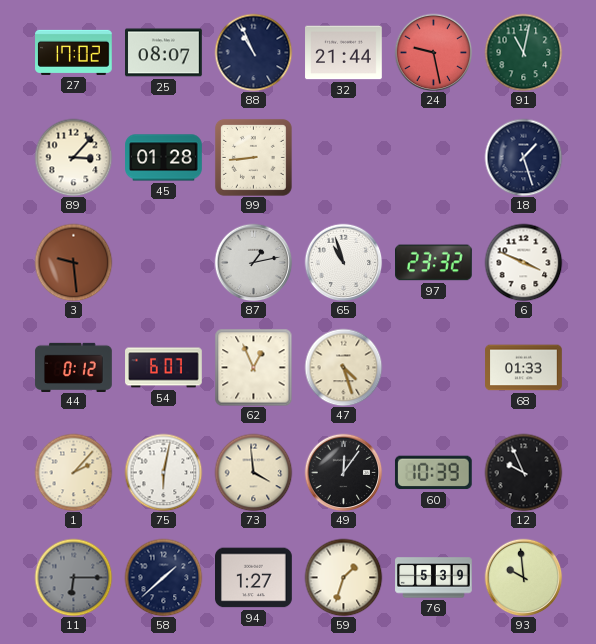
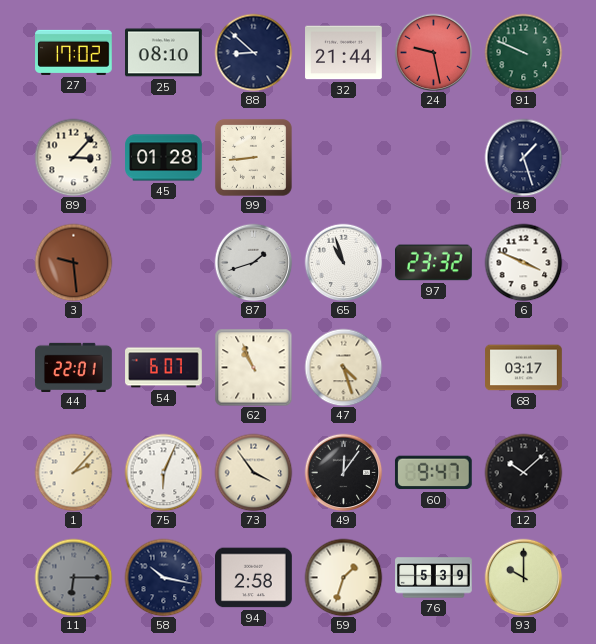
25: 08:07 -> 08:10
88: 10:56 -> 8:52
91: 11:02 -> 9:49
87: 1:13 -> 1:42
44: 0:12 -> 22:01
62: 12:56 -> 10:56
68: 01:33 -> 03:17
75: 6:02 -> 6:04
73: 3:59 -> 3:54
60: 10:39 -> 9:47
12: 9:56 -> 10:08
58: 1:38 -> 10:17
94: 1:27 -> 2:58
93: 9:59 -> 10:00
